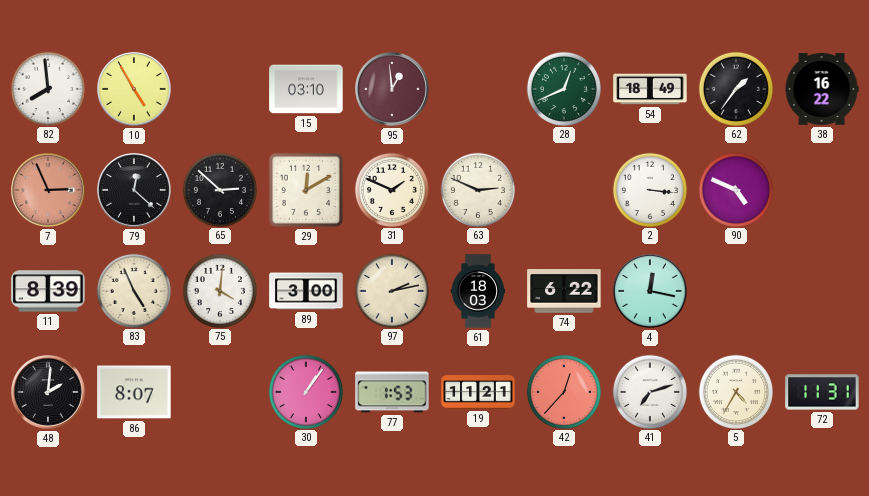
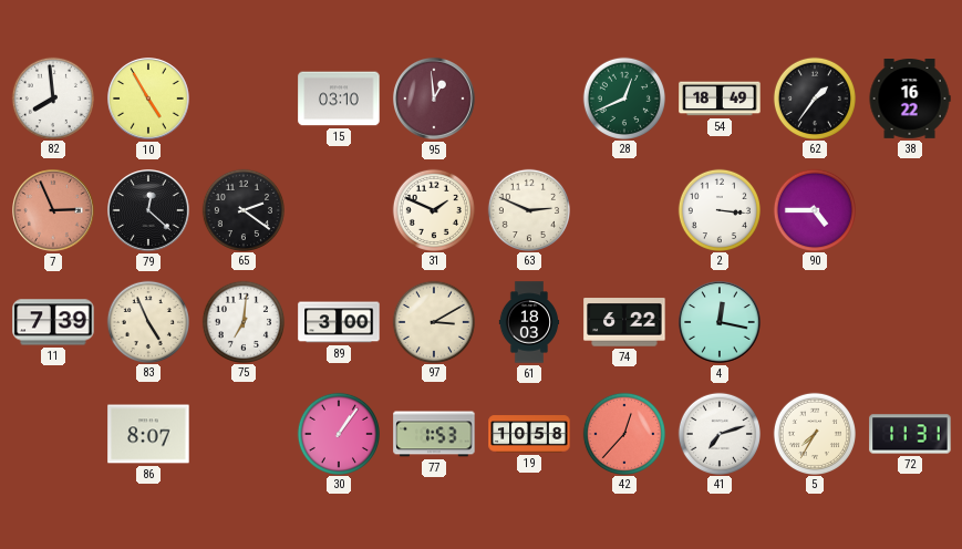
65: 2:52 -> 2:21
29: 12:10 -> none
90: 4:49 -> 4:45
11: 8:39 -> 7:39
75: 4:01 -> 7:01
97: 2:13 -> 3:10
48: 2:01 -> none
19: 11:21 -> 10:58
5: 4:35 -> 7:35
